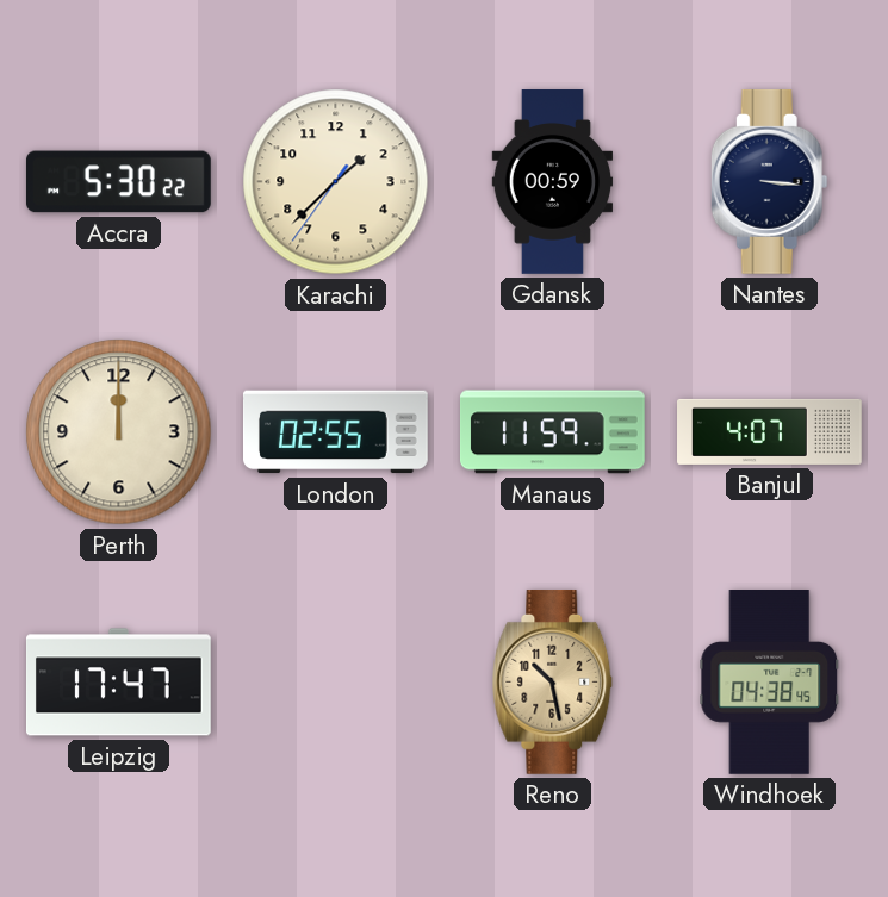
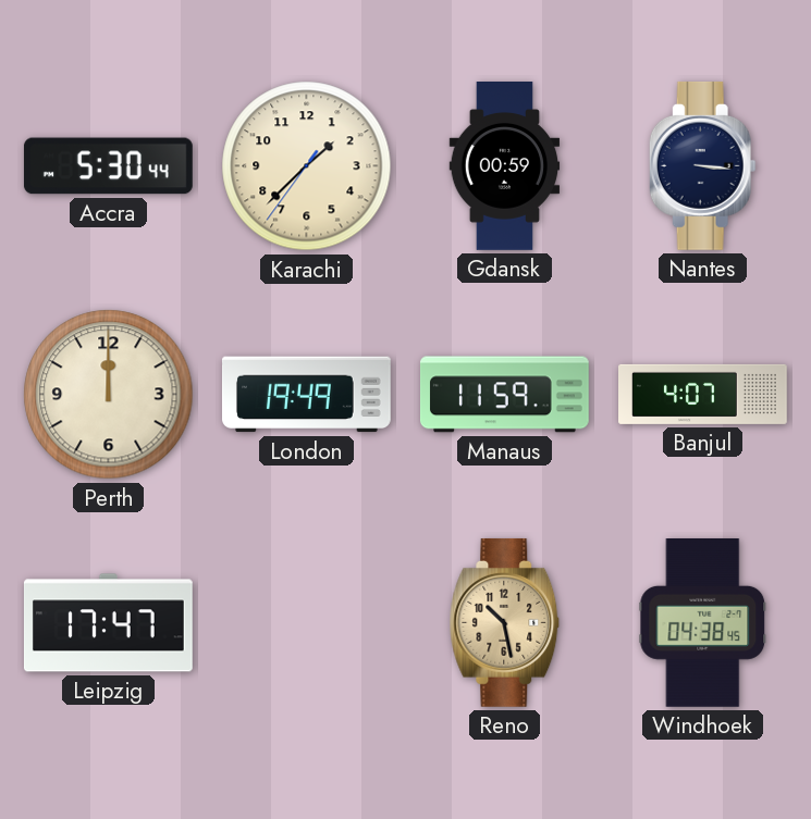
Accra: 5:30:22 -> 5:30:44
London: 02:55 -> 19:49
